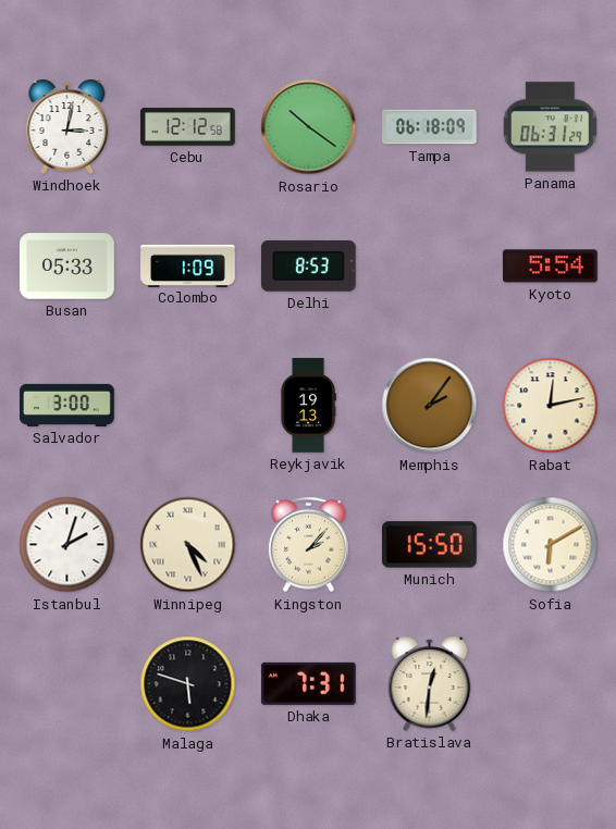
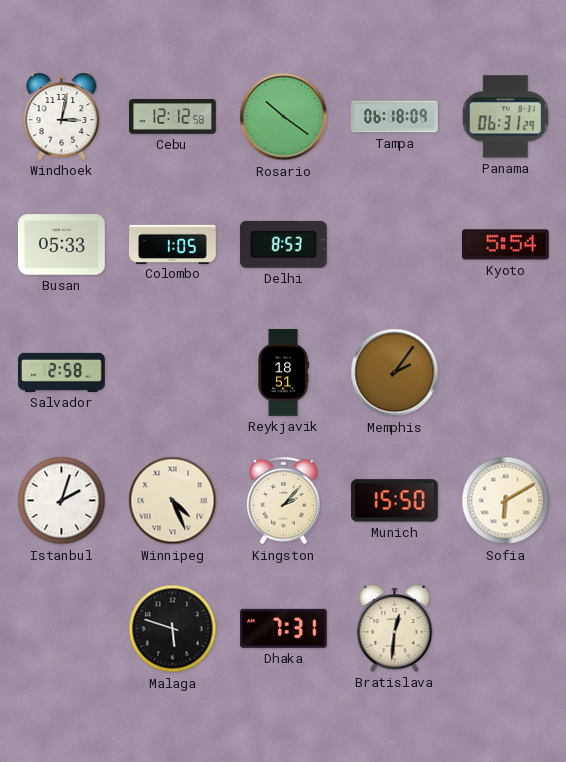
Colombo: 1:09 -> 1:05
Salvador: 3:00 -> 2:58
Reykjavik: 19:13 -> 18:51
Rabat: 12:13 -> none
